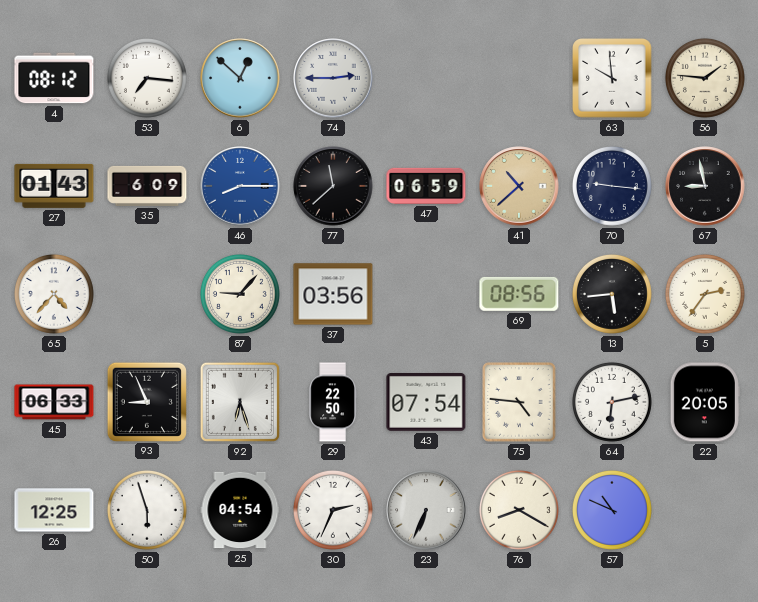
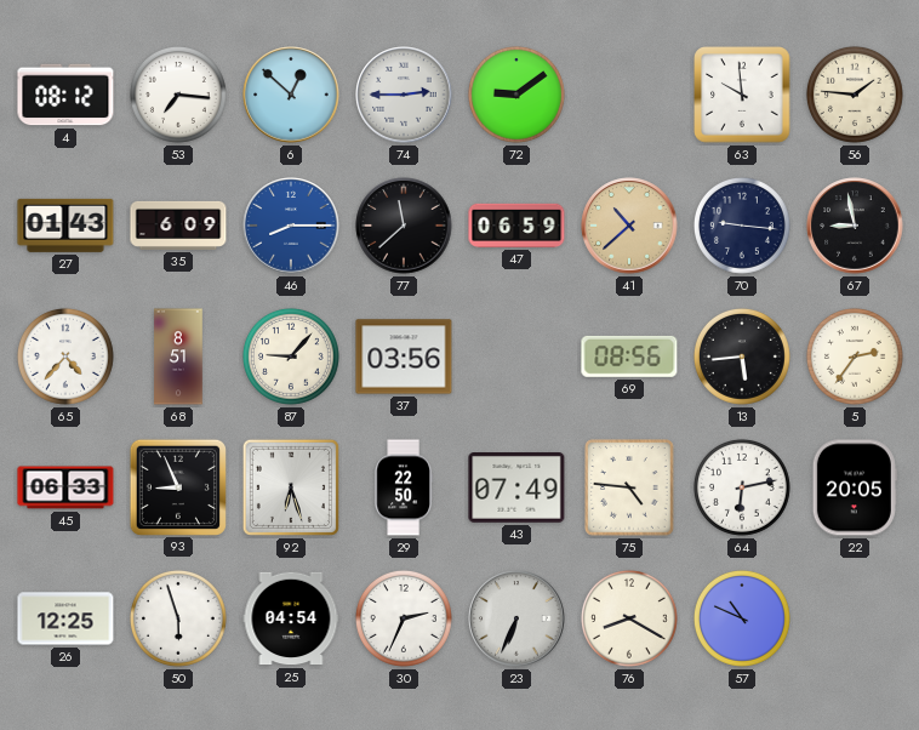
72: none -> 9:09
68: none -> 8:51
43: 07:54 -> 07:49
